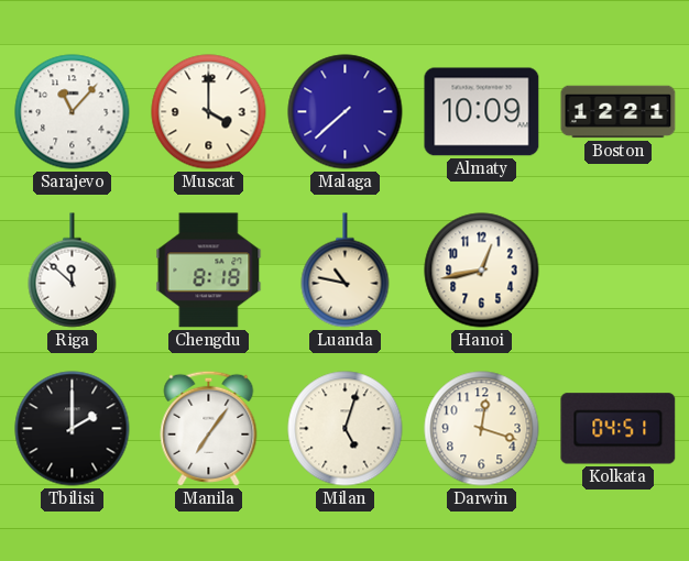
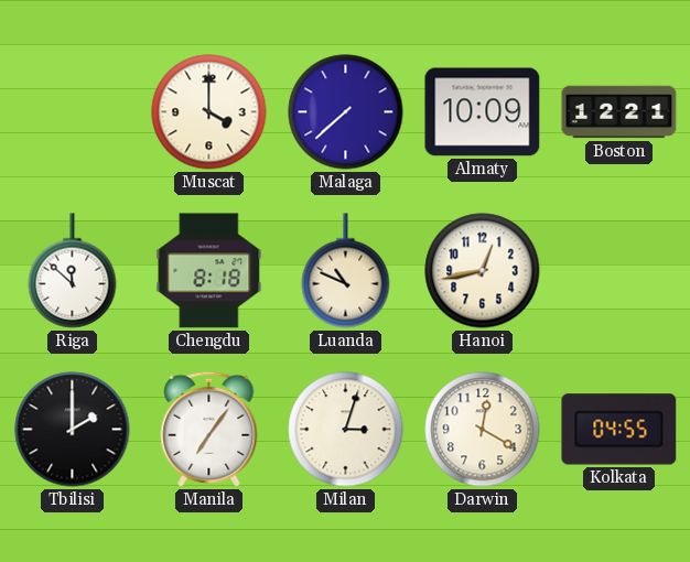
Sarajevo: 11:07 -> none
Luanda: 10:47 -> 10:49
Milan: 5:03 -> 3:03
Darwin: 12:18 -> 12:20
Kolkata: 04:51 -> 04:55
